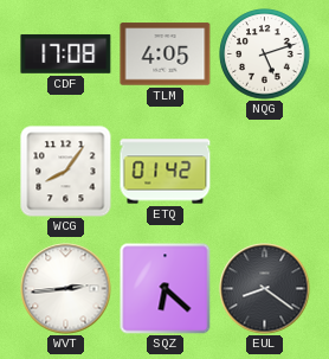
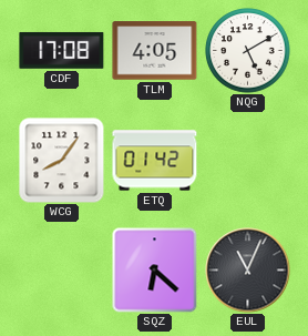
NQG: 5:12 -> 5:10
WVT: 2:44 -> none
EUL: 8:21 -> 11:04
